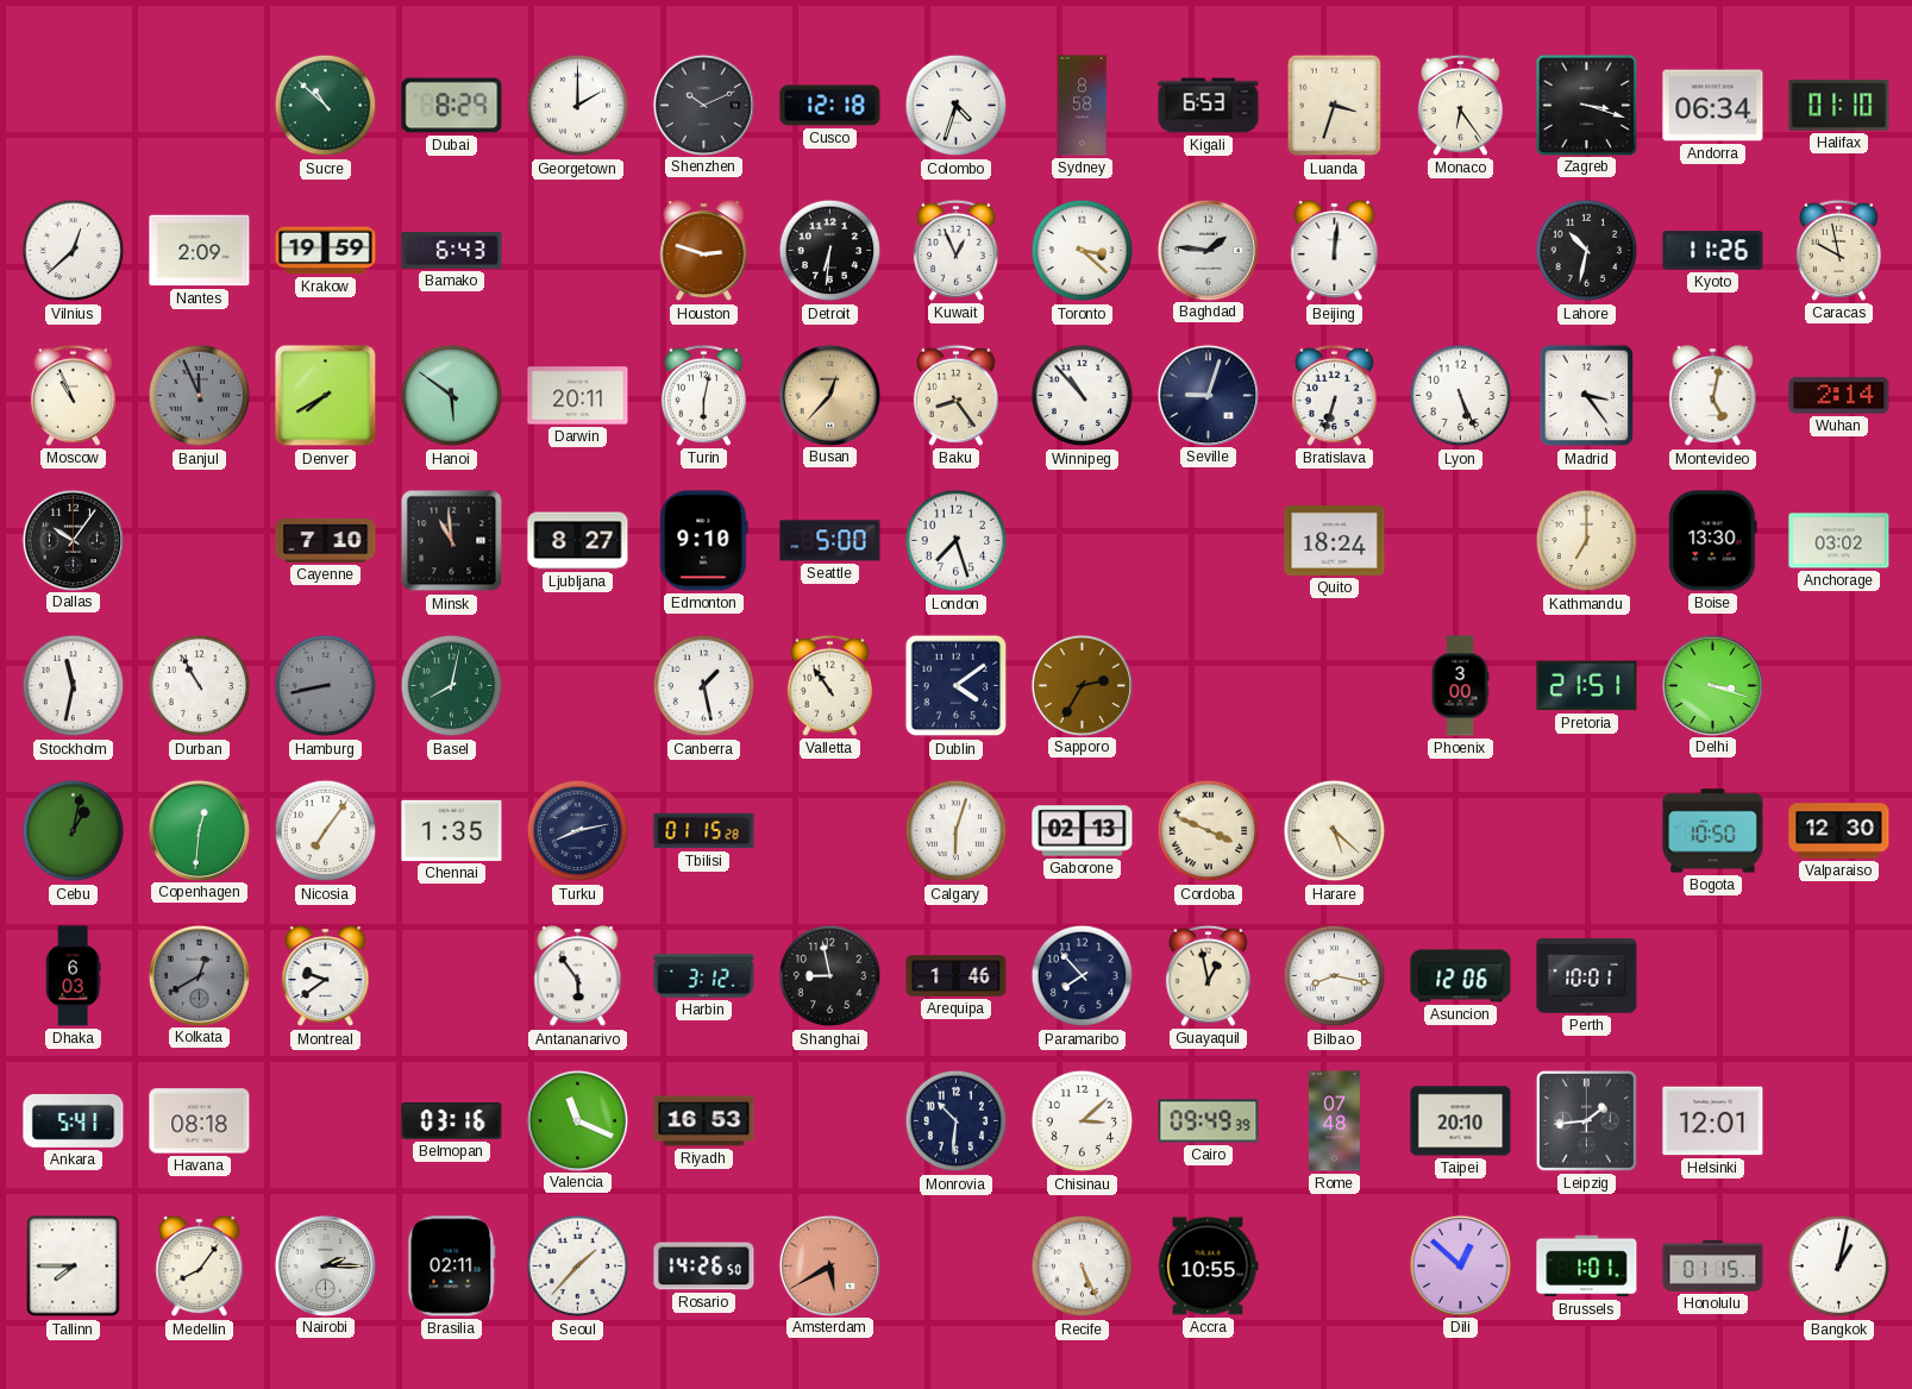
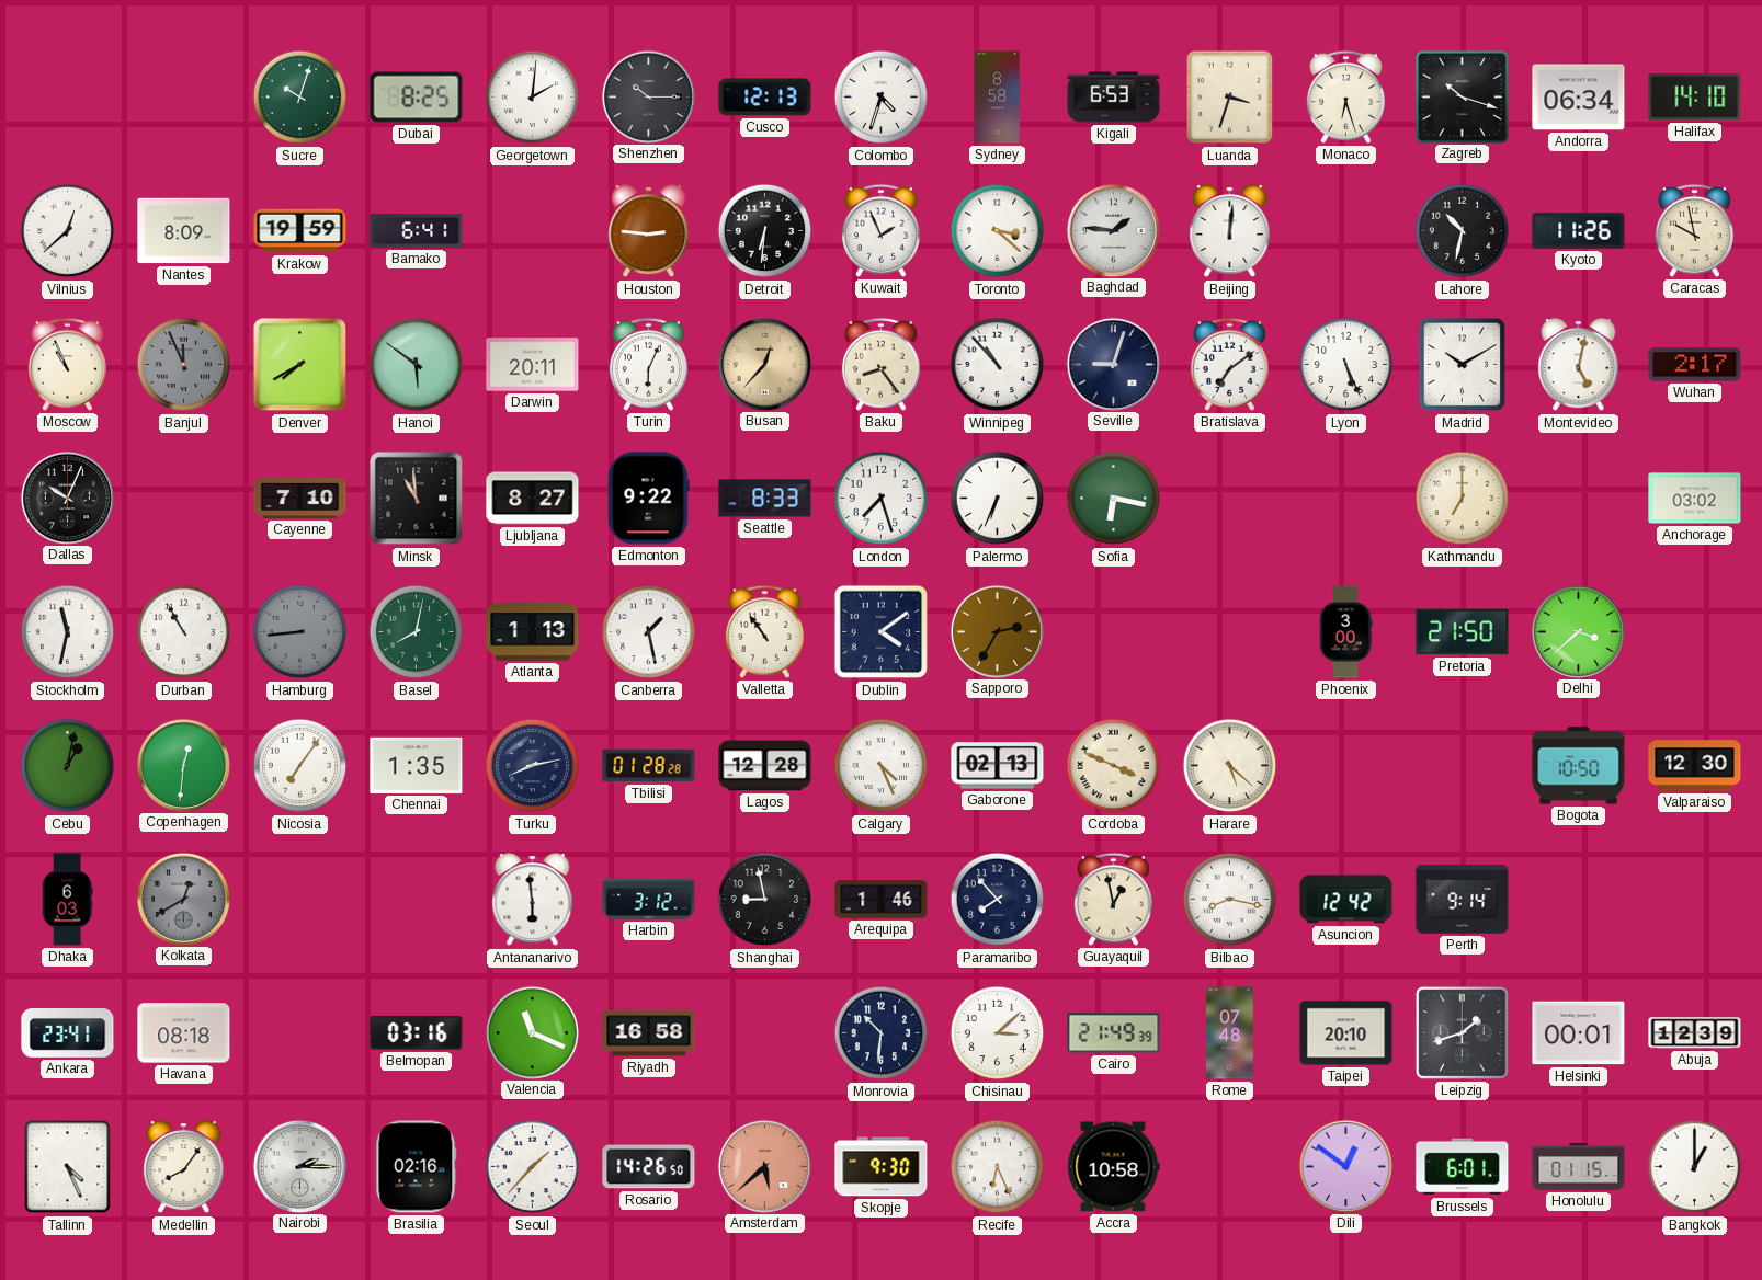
Sucre: 10:52 -> 10:03
Dubai: 8:29 -> 8:25
Georgetown: 2:00 -> 2:01
Shenzhen: 10:11 -> 10:15
Cusco: 12:18 -> 12:13
Monaco: 6:24 -> 6:27
Zagreb: 3:18 -> 10:18
Halifax: 01:10 -> 14:10
Nantes: 2:09 -> 8:09
Bamako: 6:43 -> 6:41
Houston: 2:48 -> 2:46
Kuwait: 12:56 -> 1:56
Turin: 6:02 -> 6:04
Bratislava: 6:33 -> 7:09
Madrid: 3:24 -> 10:10
Wuhan: 2:14 -> 2:17
Dallas: 10:06 -> 10:04
Edmonton: 9:10 -> 9:22
Seattle: 5:00 -> 8:33
Palermo: none -> 6:34
Sofia: none -> 6:17
Quito: 18:24 -> none
Boise: 13:30 -> none
Hamburg: 8:43 -> 8:44
Atlanta: none -> 1:13
Pretoria: 21:51 -> 21:50
Delhi: 3:18 -> 3:38
Tbilisi: 01:15 -> 01:28
Lagos: none -> 12:28
Calgary: 6:03 -> 4:26
Montreal: 9:39 -> none
Antananarivo: 5:54 -> 5:59
Asuncion: 12:06 -> 12:42
Perth: 10:01 -> 9:14
Ankara: 5:41 -> 23:41
Riyadh: 16:53 -> 16:58
Cairo: 09:49 -> 21:49
Leipzig: 1:44 -> 1:42
Helsinki: 12:01 -> 00:01
Abuja: none -> 12:39
Tallinn: 7:45 -> 4:26
Brasilia: 02:11 -> 02:16
Amsterdam: 5:40 -> 5:38
Skopje: none -> 9:30
Recife: 5:26 -> 6:26
Accra: 10:55 -> 10:58
Dili: 12:52 -> 12:51
Brussels: 1:01 -> 6:01
Bangkok: 1:02 -> 1:00
